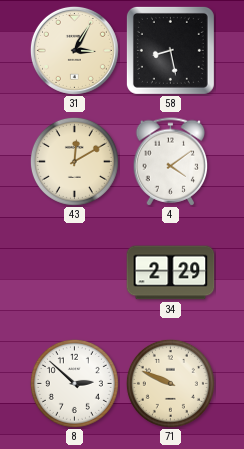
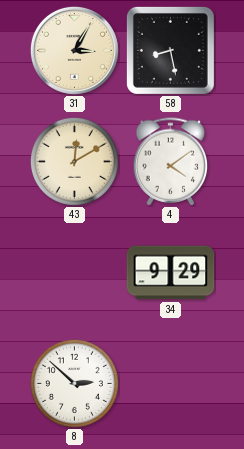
34: 2:29 -> 9:29
71: 9:49 -> none
